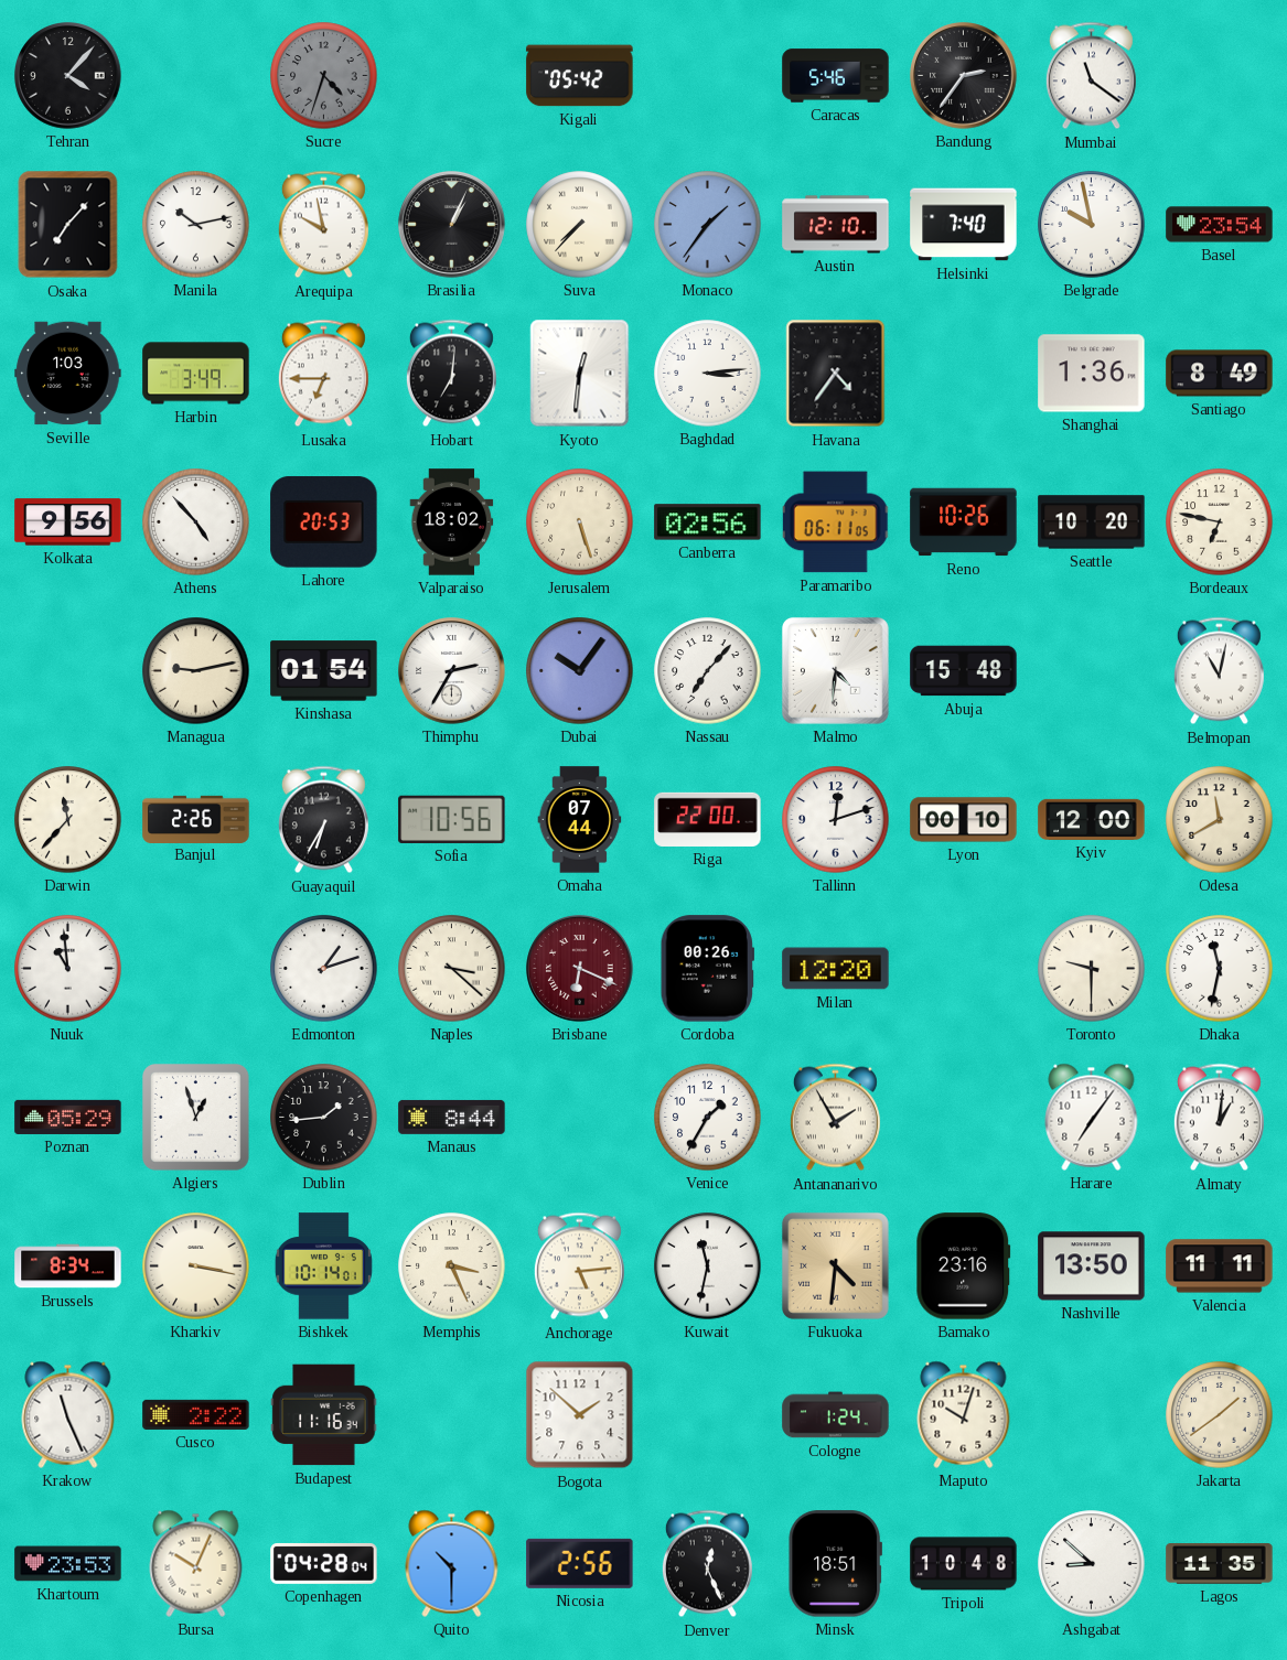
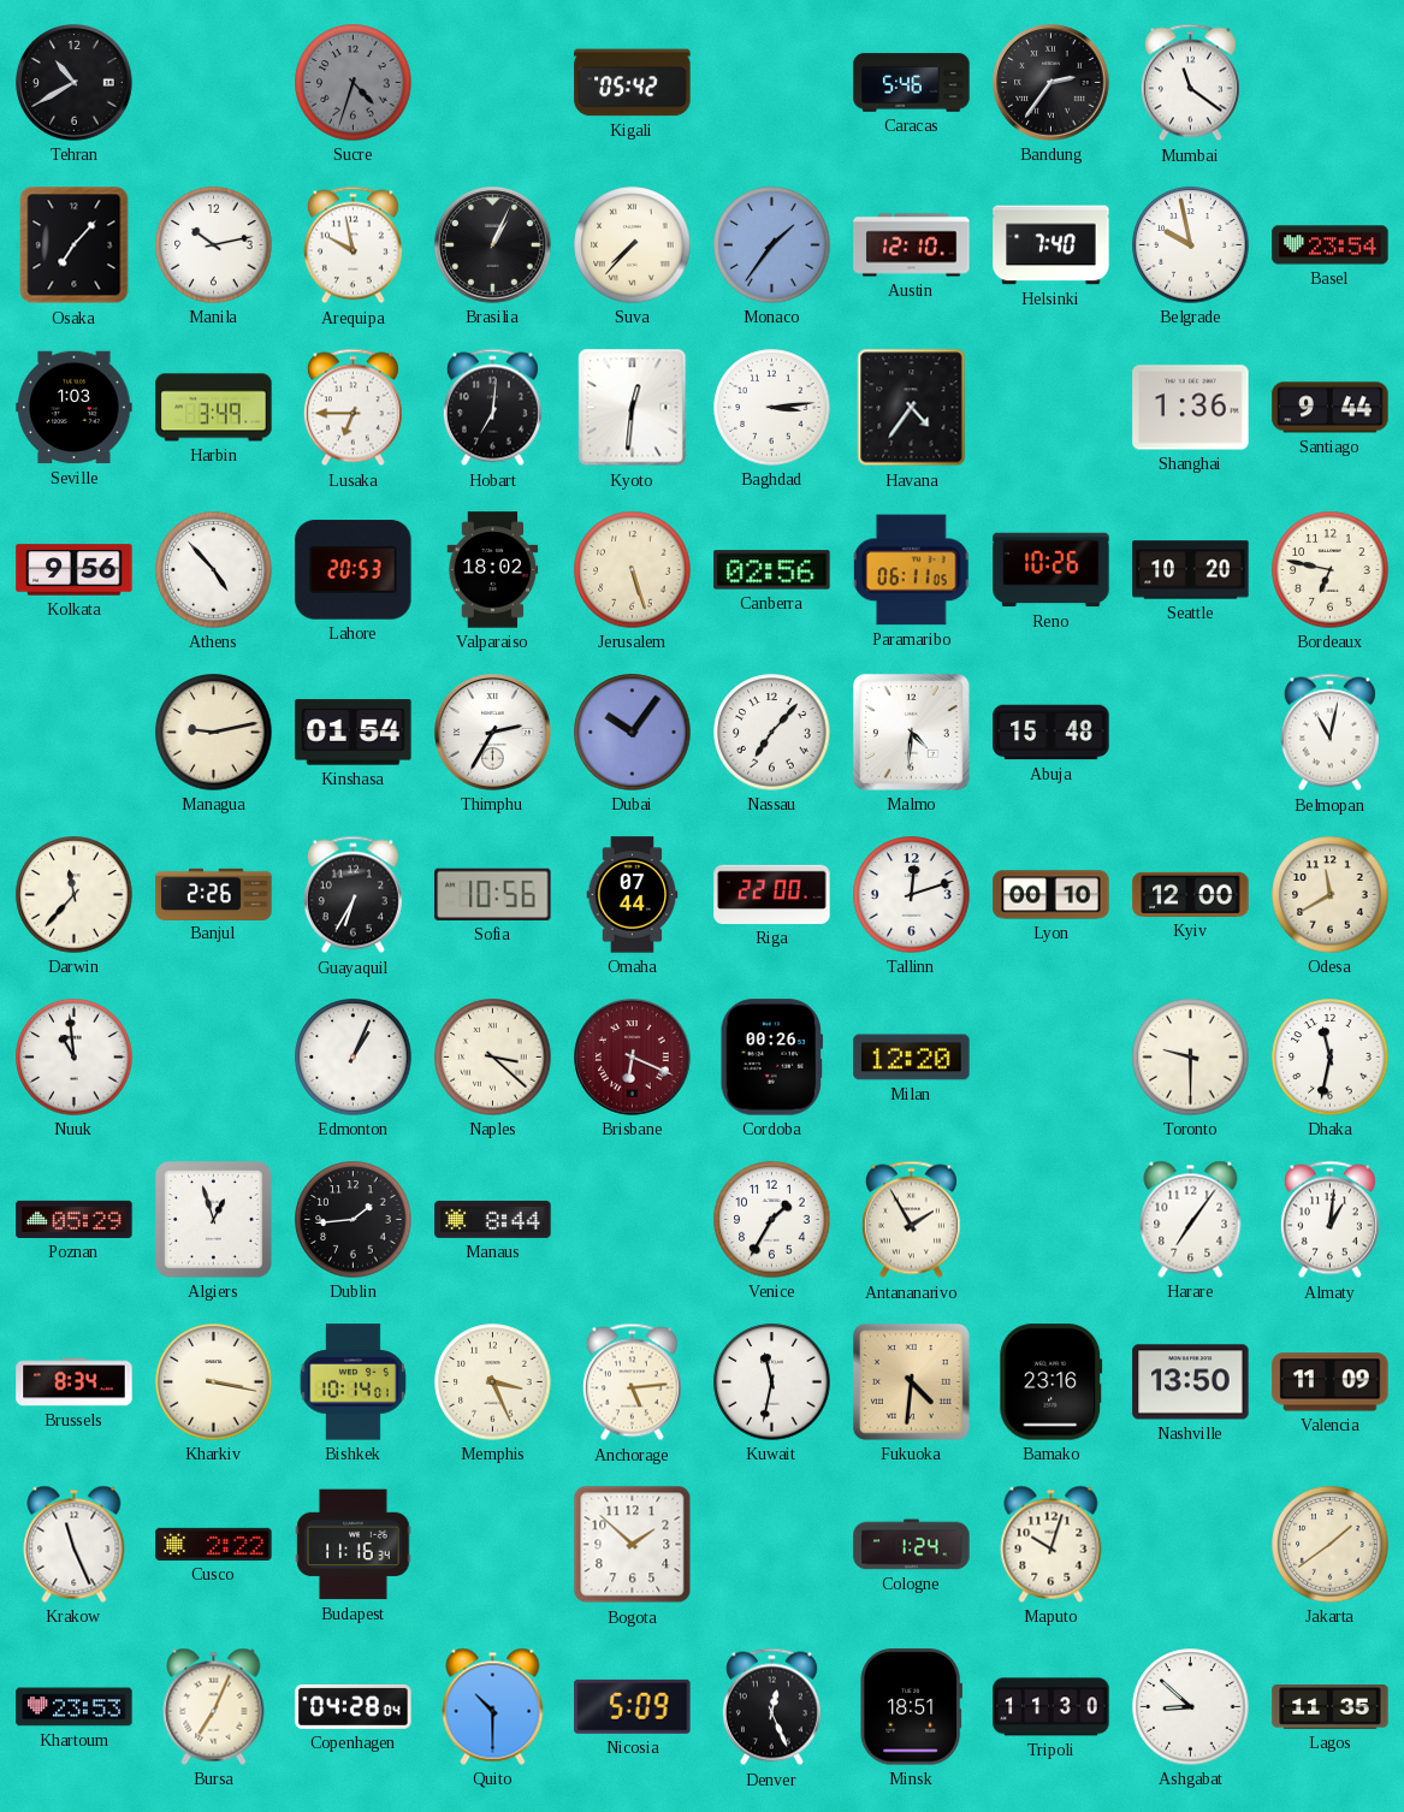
Tehran: 4:07 -> 10:40
Santiago: 8:49 -> 9:44
Edmonton: 1:12 -> 1:04
Valencia: 11:11 -> 11:09
Bursa: 10:04 -> 7:04
Nicosia: 2:56 -> 5:09
Tripoli: 10:48 -> 11:30
